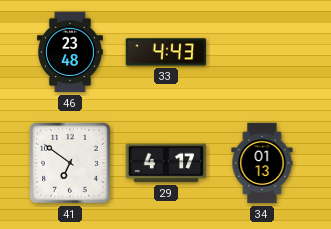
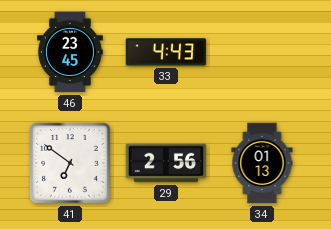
46: 23:48 -> 23:45
29: 4:17 -> 2:56
